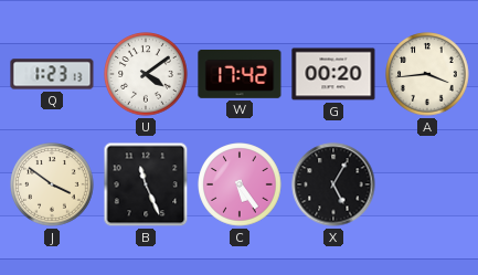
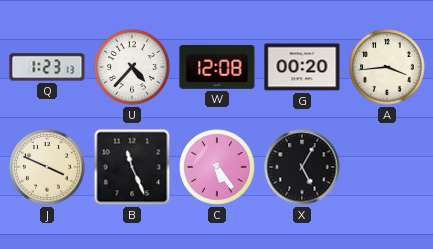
U: 4:09 -> 4:37
W: 17:42 -> 12:08
J: 3:51 -> 3:49
